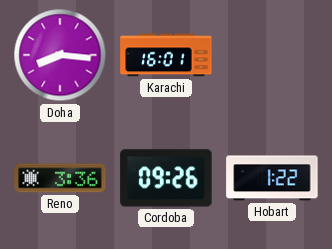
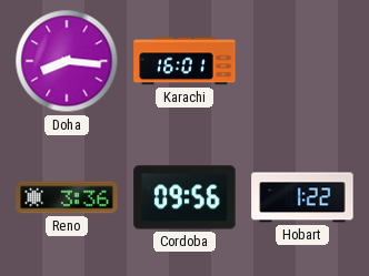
Cordoba: 09:26 -> 09:56
